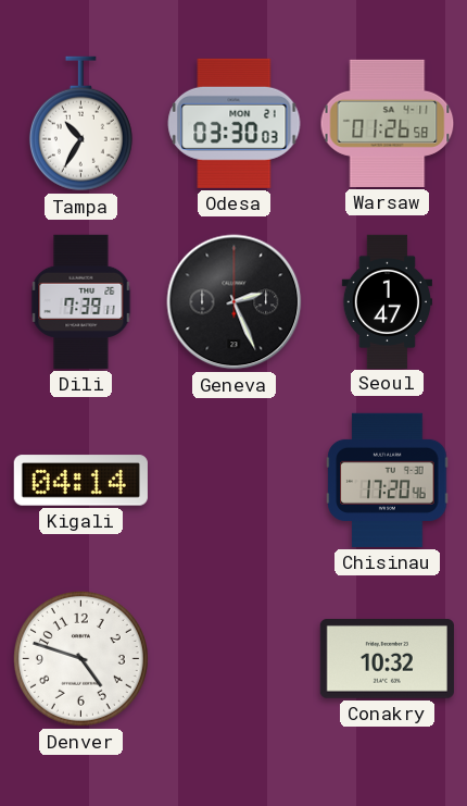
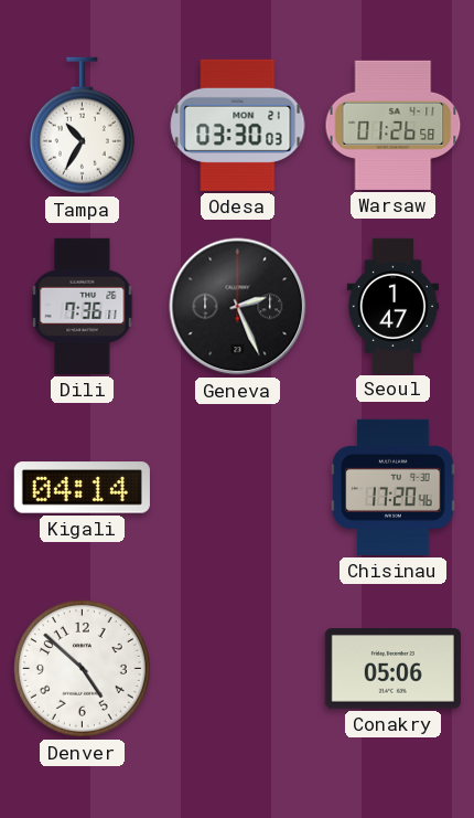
Dili: 7:39 -> 7:36
Denver: 4:48 -> 4:52
Conakry: 10:32 -> 05:06
